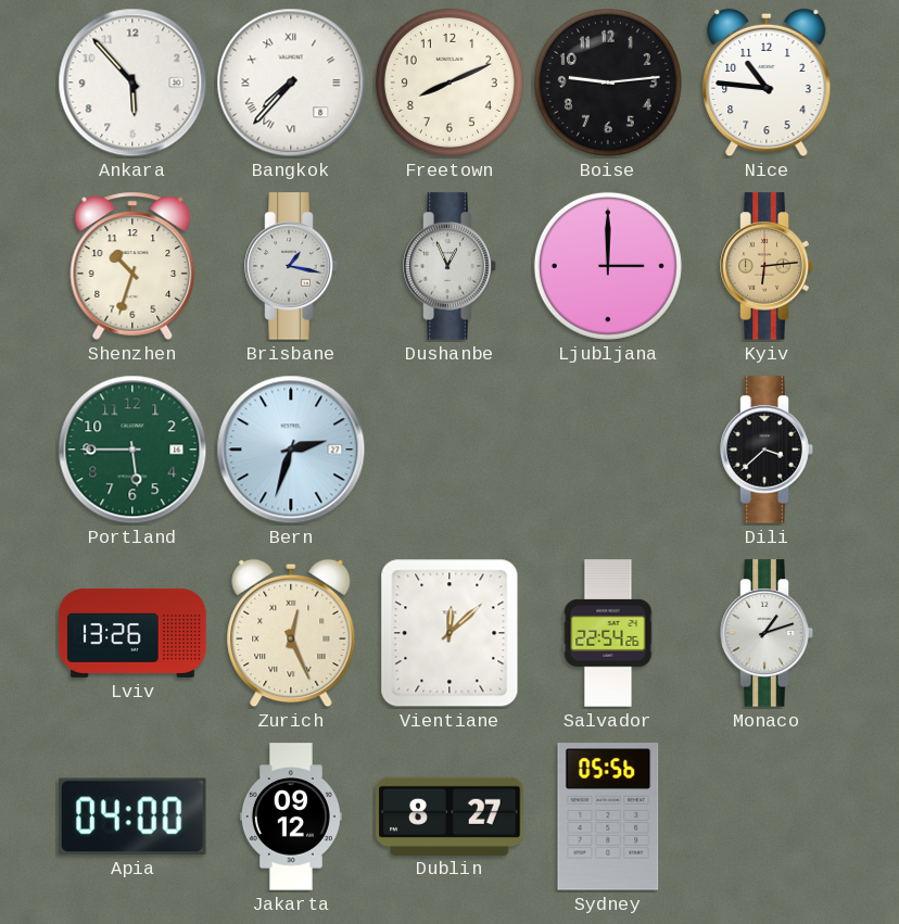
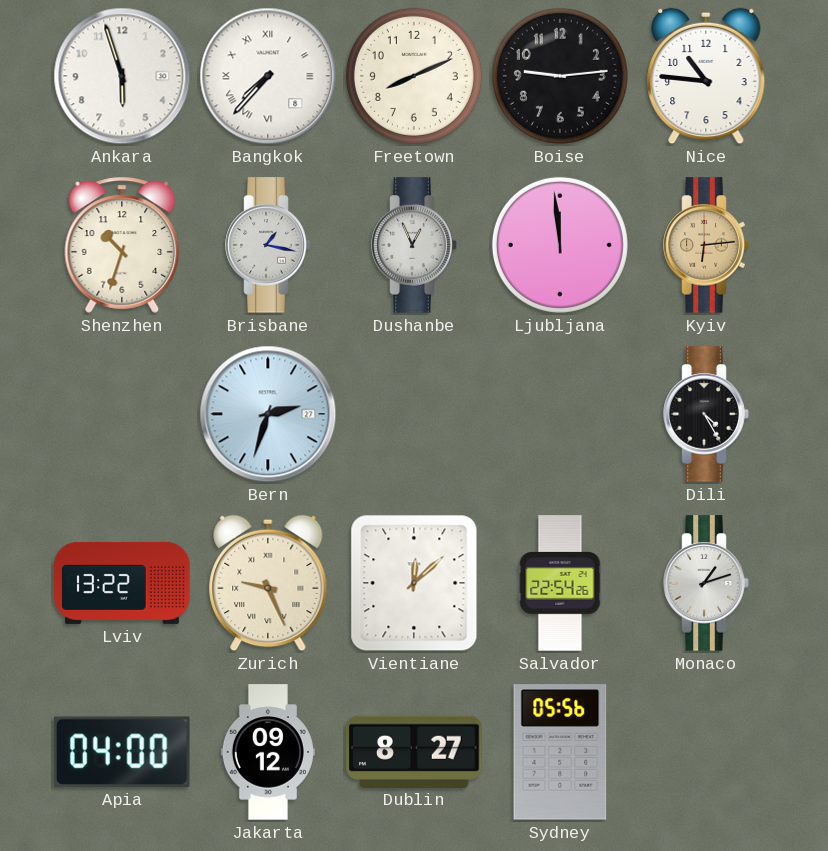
Ankara: 5:53 -> 5:57
Ljubljana: 3:00 -> 11:59
Portland: 5:45 -> none
Dili: 3:38 -> 4:25
Lviv: 13:26 -> 13:22
Zurich: 12:26 -> 9:26
